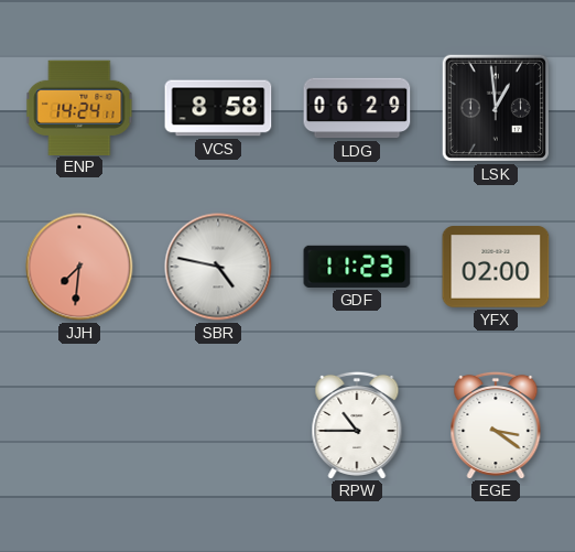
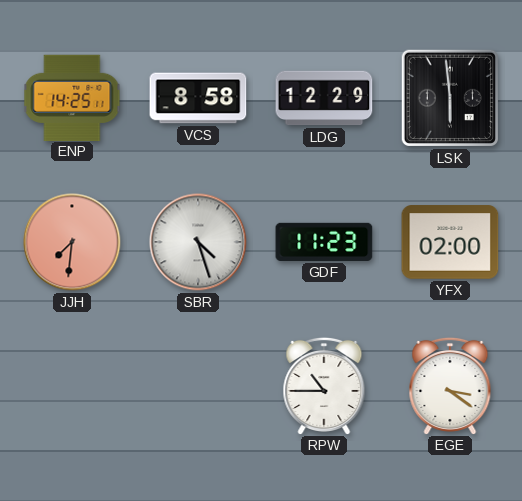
ENP: 14:24 -> 14:25
LDG: 06:29 -> 12:29
LSK: 12:59 -> 5:59
SBR: 4:47 -> 4:27
